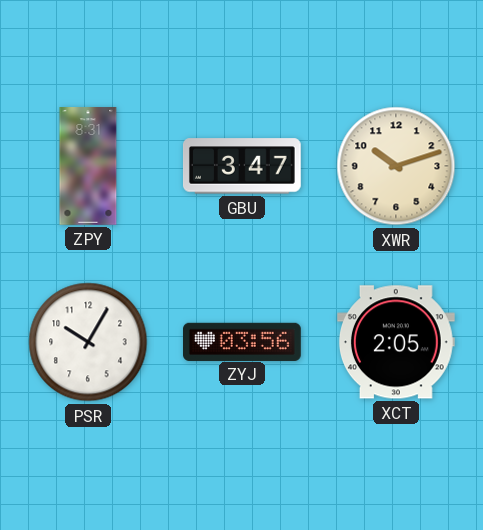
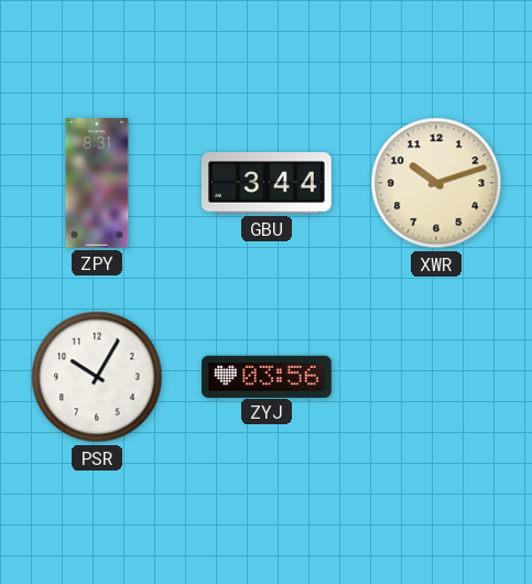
GBU: 3:47 -> 3:44
XCT: 2:05 -> none
